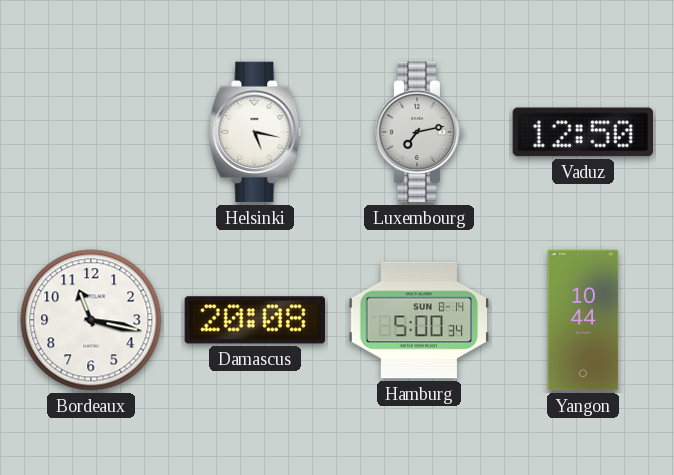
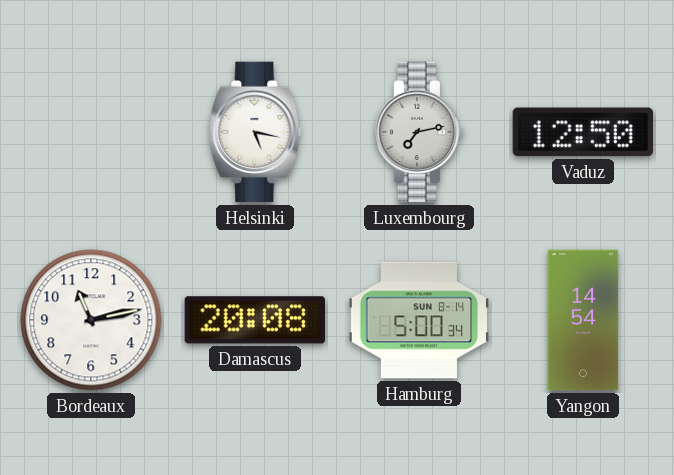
Bordeaux: 11:17 -> 11:13
Yangon: 10:44 -> 14:54
